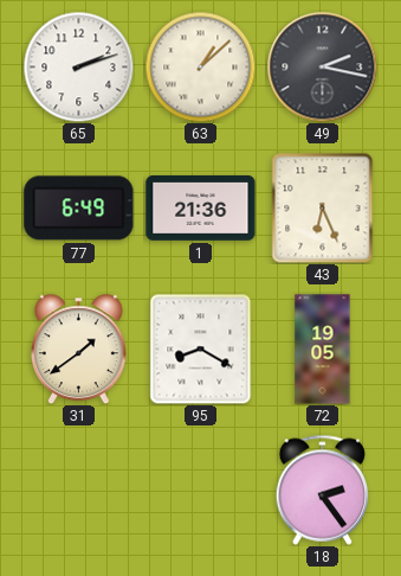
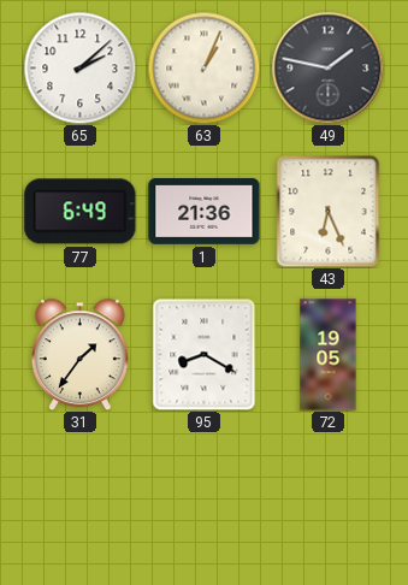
65: 2:12 -> 2:08
63: 1:08 -> 1:04
49: 2:17 -> 1:47
31: 1:39 -> 1:36
18: 2:24 -> none
